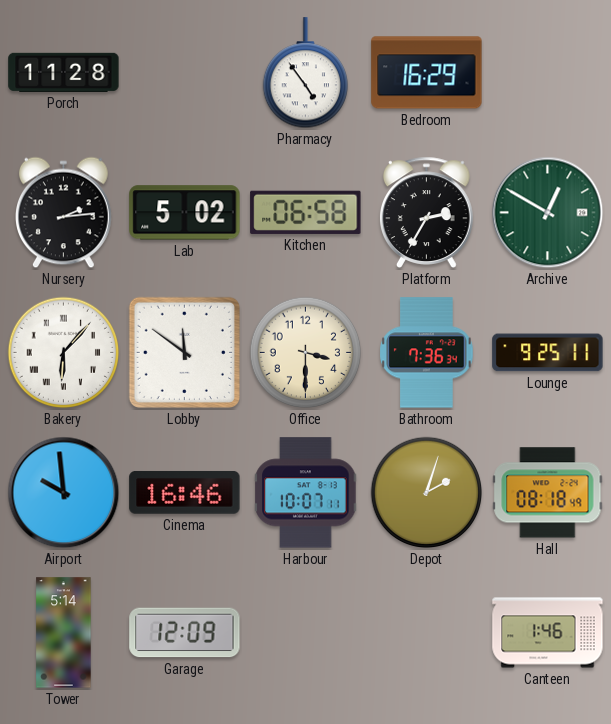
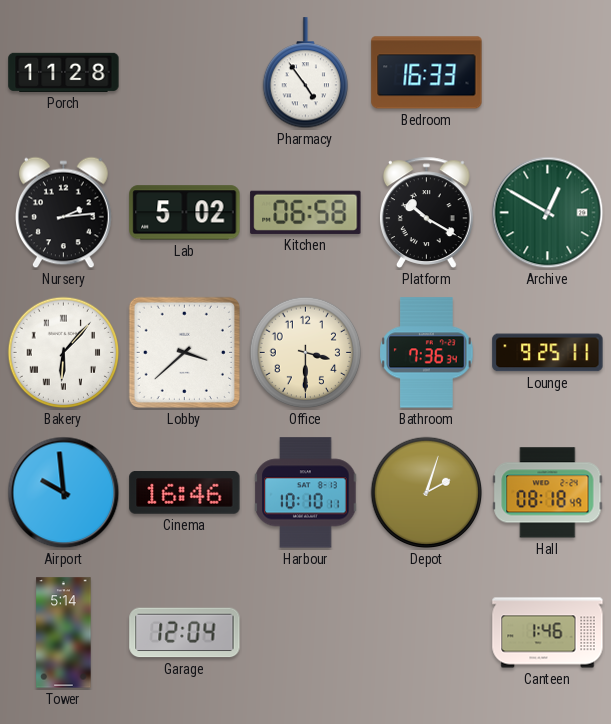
Bedroom: 16:29 -> 16:33
Platform: 2:35 -> 10:20
Lobby: 11:51 -> 3:38
Harbour: 10:07 -> 10:10
Garage: 12:09 -> 12:04
